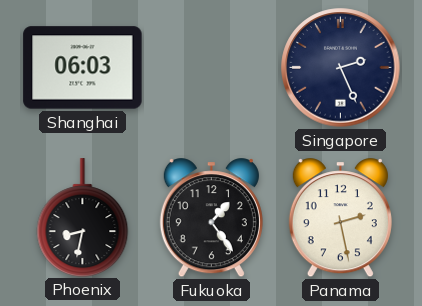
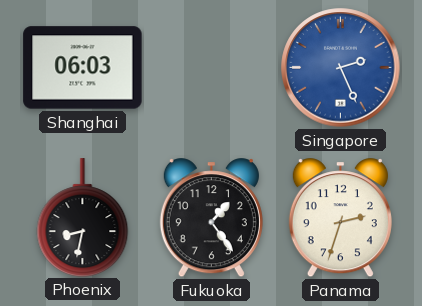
Singapore dial: navy -> blue
Panama: 2:28 -> 2:33
